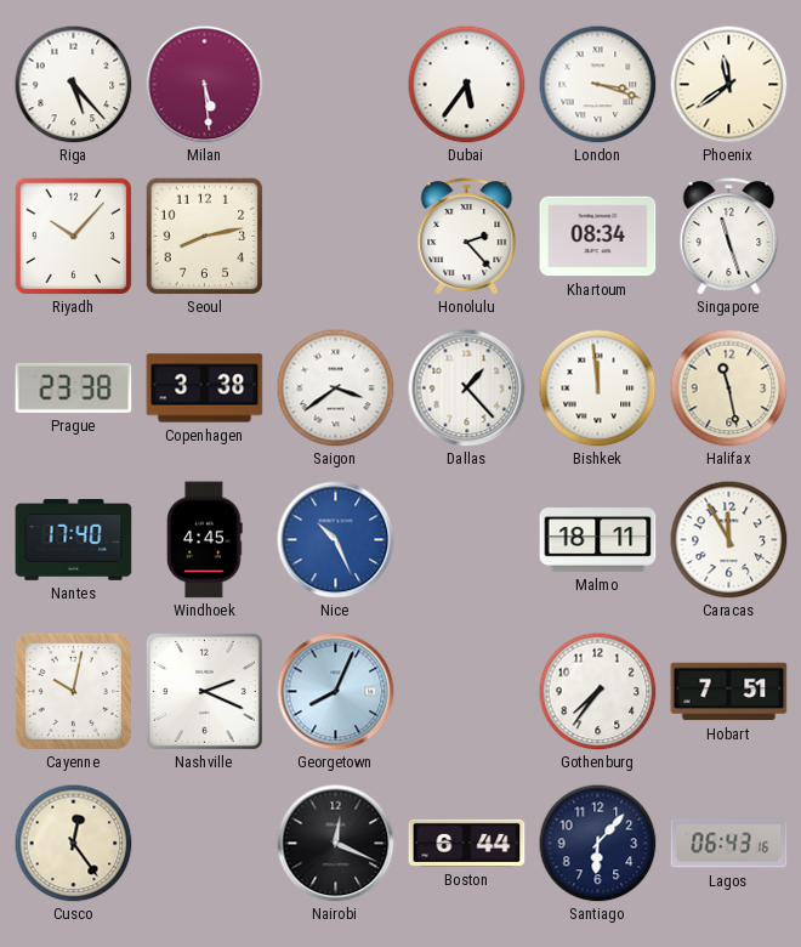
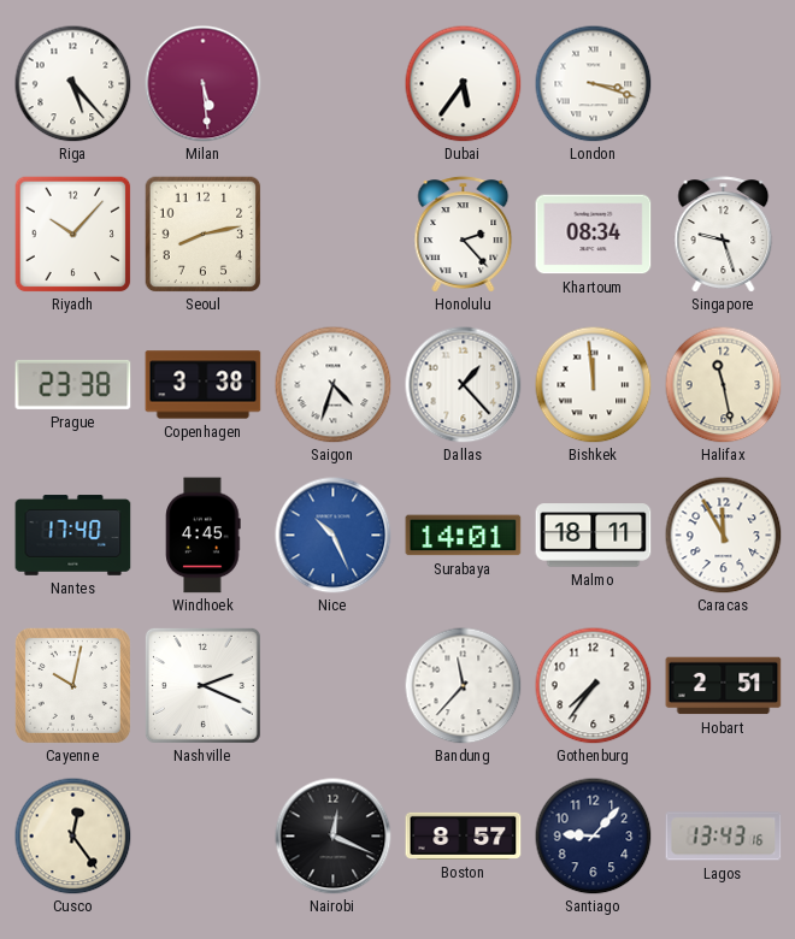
Phoenix: 11:39 -> none
Singapore: 11:27 -> 9:27
Saigon: 3:39 -> 4:33
Surabaya: none -> 14:01
Georgetown: 8:04 -> none
Bandung: none -> 11:37
Hobart: 7:51 -> 2:51
Boston: 6:44 -> 8:57
Santiago: 6:07 -> 9:07
Lagos: 06:43 -> 13:43
